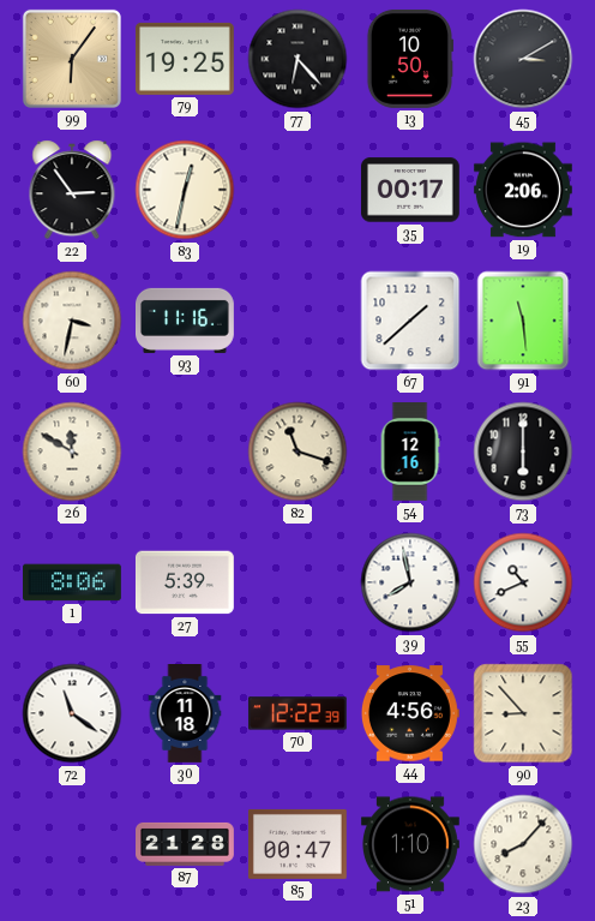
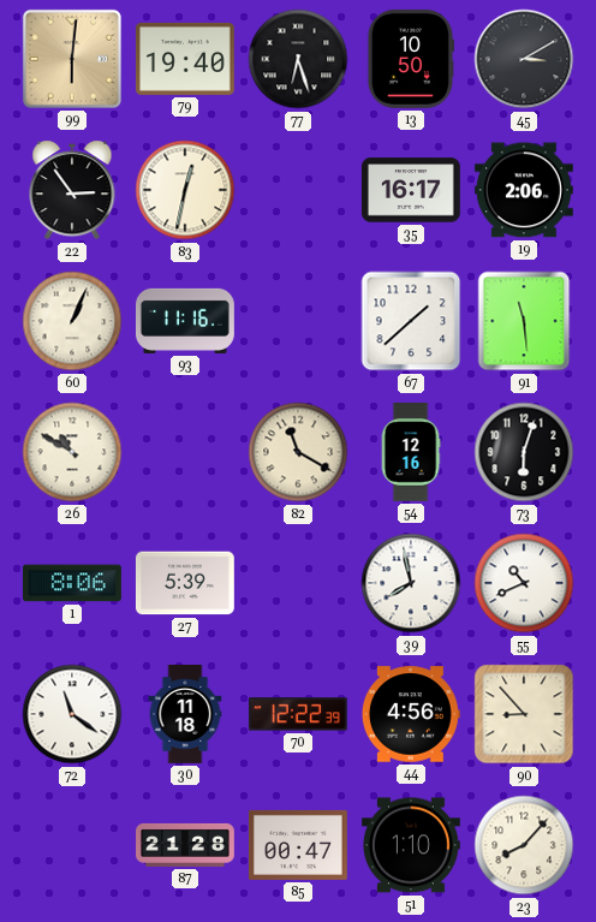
99: 6:06 -> 6:01
79: 19:25 -> 19:40
77: 6:23 -> 6:27
35: 00:17 -> 16:17
60: 3:32 -> 1:04
26: 11:50 -> 10:50
82: 11:18 -> 11:20
73: 6:00 -> 6:03
